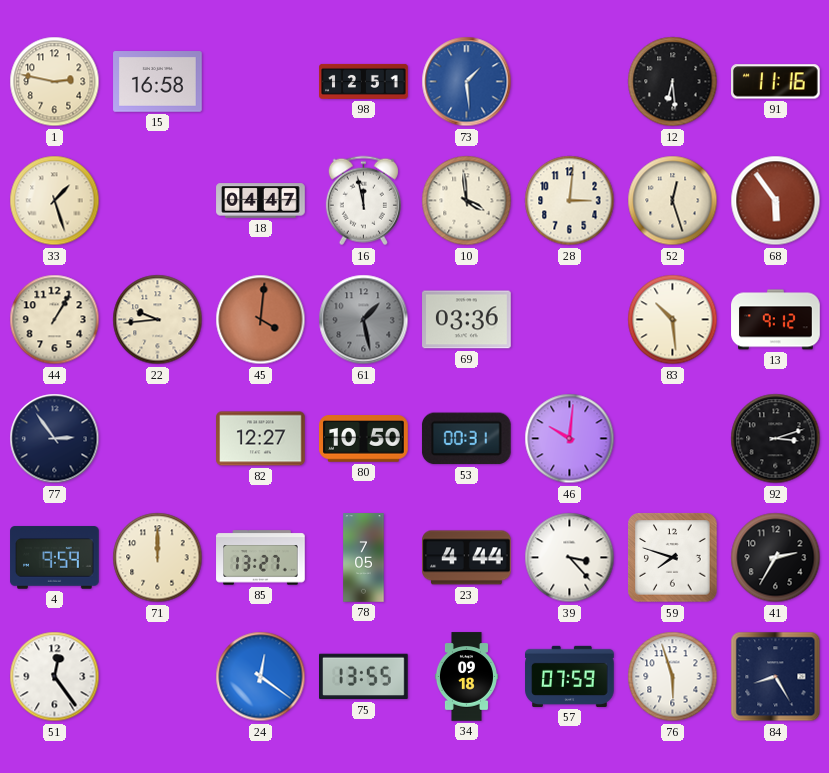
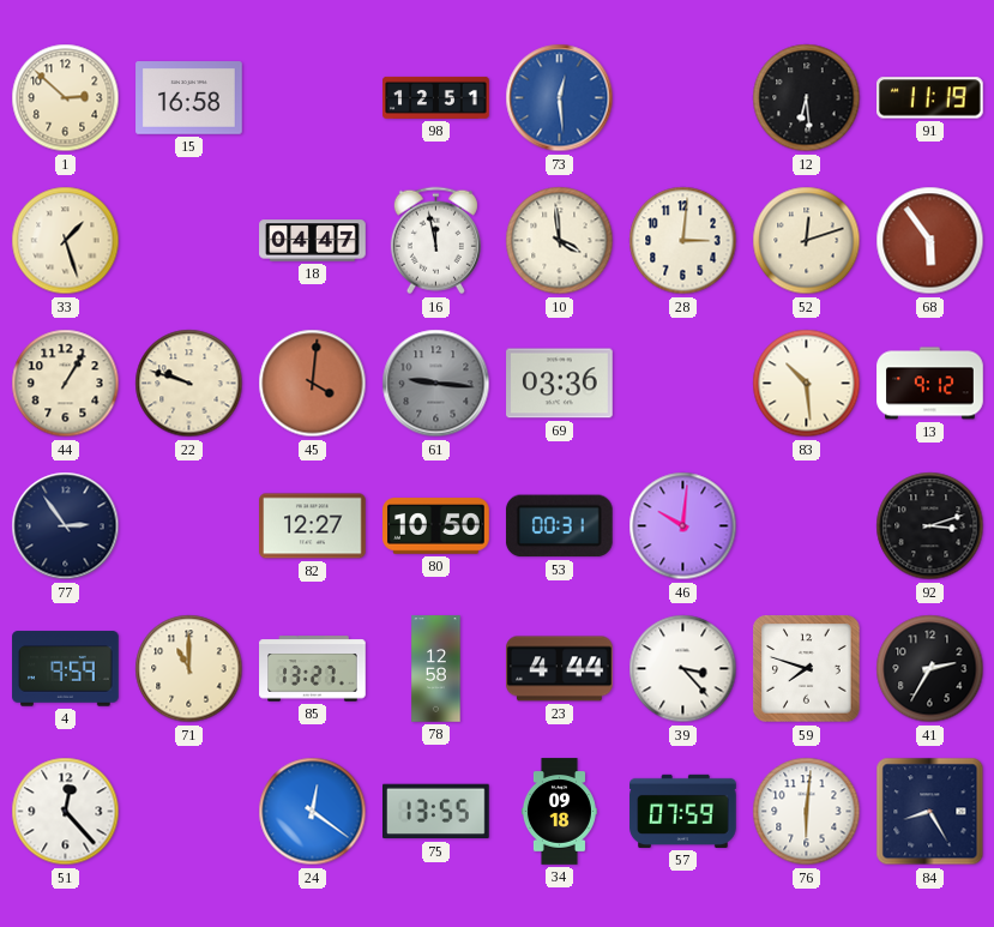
1: 2:47 -> 2:52
73: 1:29 -> 12:29
91: 11:16 -> 11:19
52: 12:27 -> 12:12
22: 9:44 -> 9:48
61: 1:28 -> 9:16
71: 12:00 -> 11:00
78: 7:05 -> 12:58
51: 12:24 -> 12:23
76: 5:57 -> 6:01
